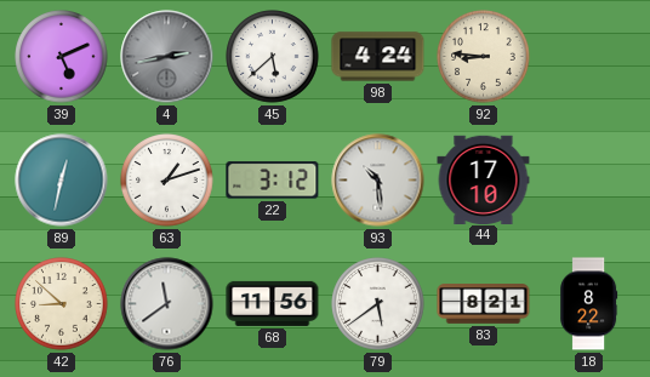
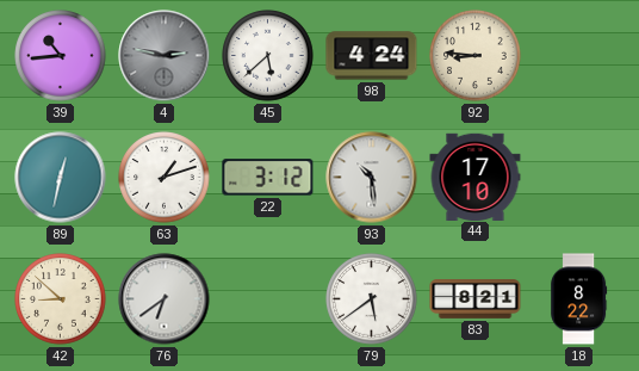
39: 5:11 -> 10:44
4: 2:43 -> 2:47
76: 11:39 -> 6:39
68: 11:56 -> none
